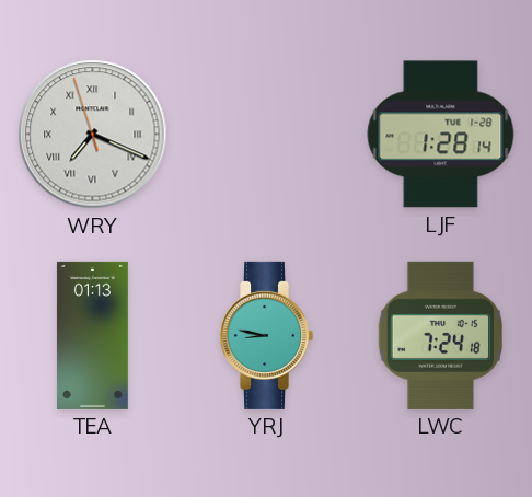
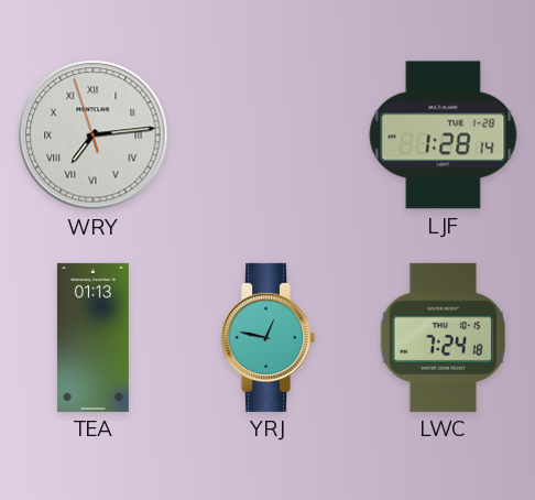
WRY: 7:18 -> 7:13
YRJ: 8:47 -> 12:47
